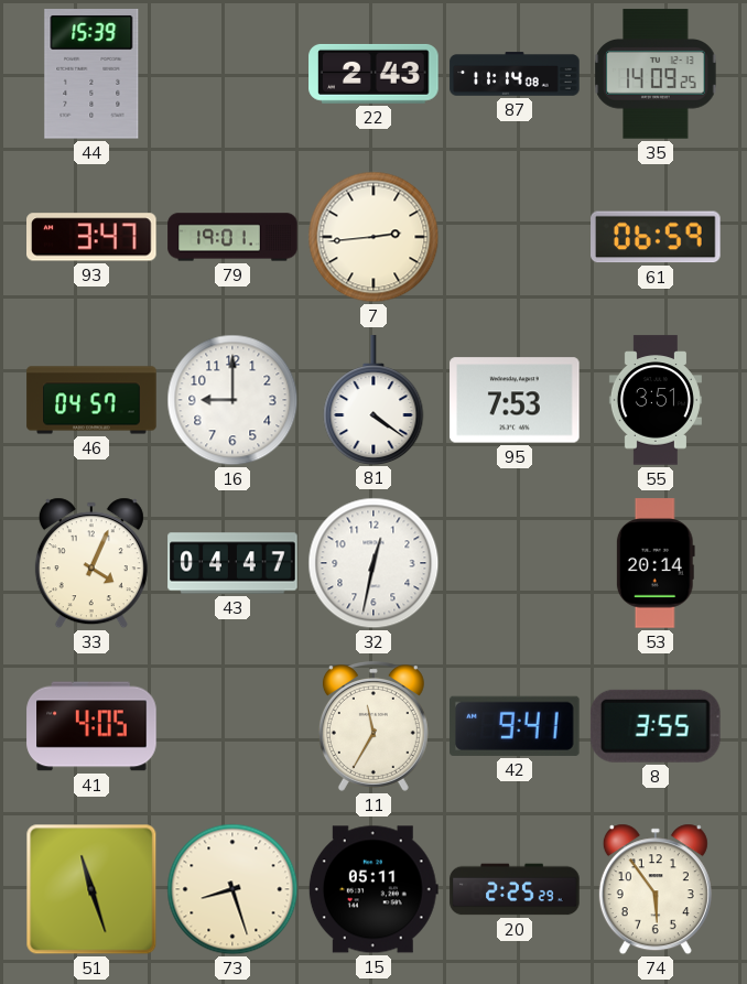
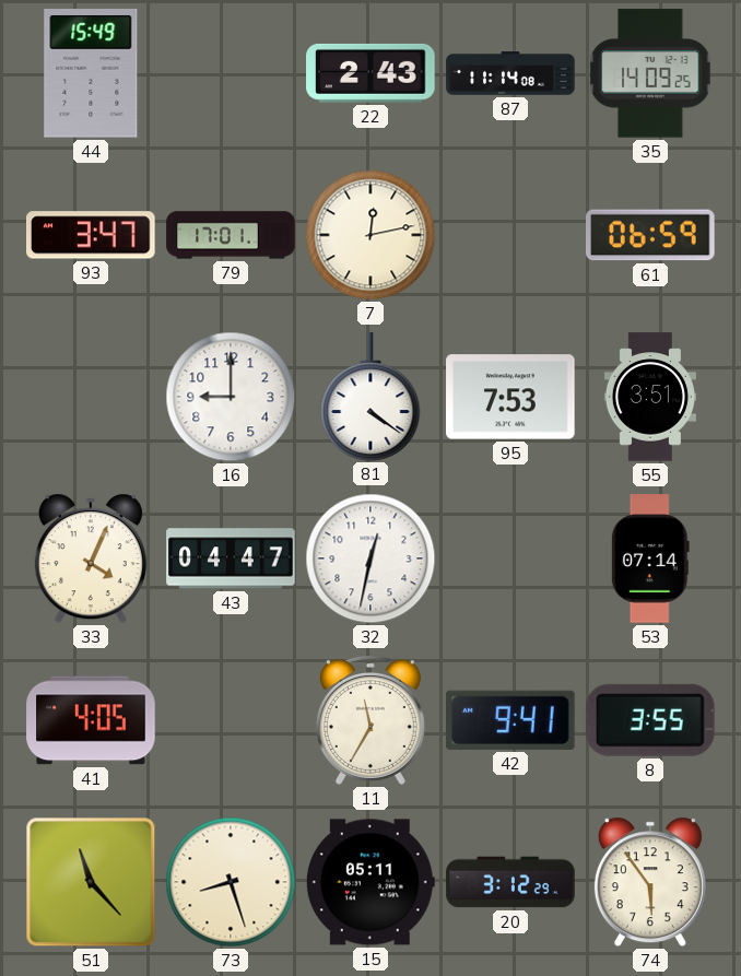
44: 15:39 -> 15:49
79: 19:01 -> 17:01
7: 2:44 -> 12:13
46: 04:57 -> none
53: 20:14 -> 07:14
51: 11:27 -> 11:23
20: 2:25 -> 3:12
